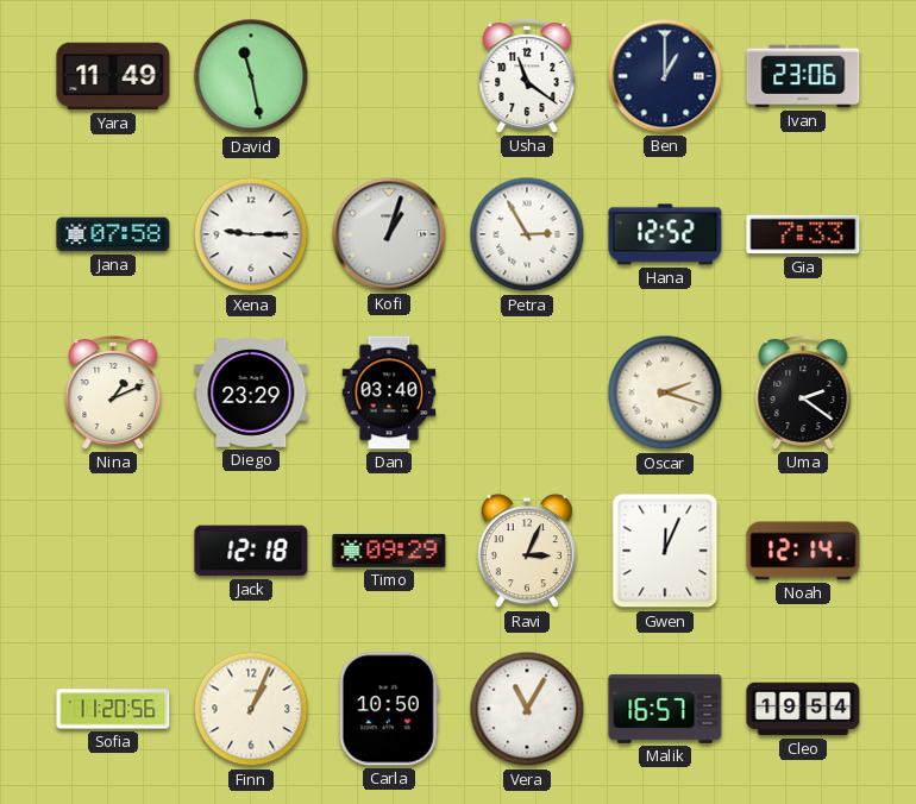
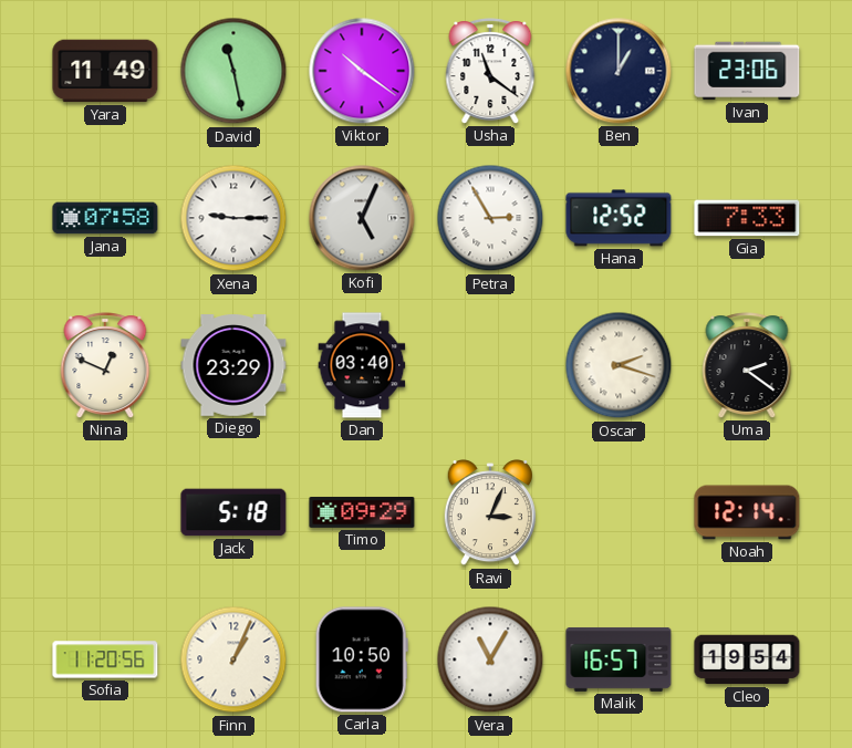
Viktor: none -> 10:21
Kofi: 1:03 -> 5:04
Nina: 1:11 -> 12:49
Jack: 12:18 -> 5:18
Gwen: 12:04 -> none
